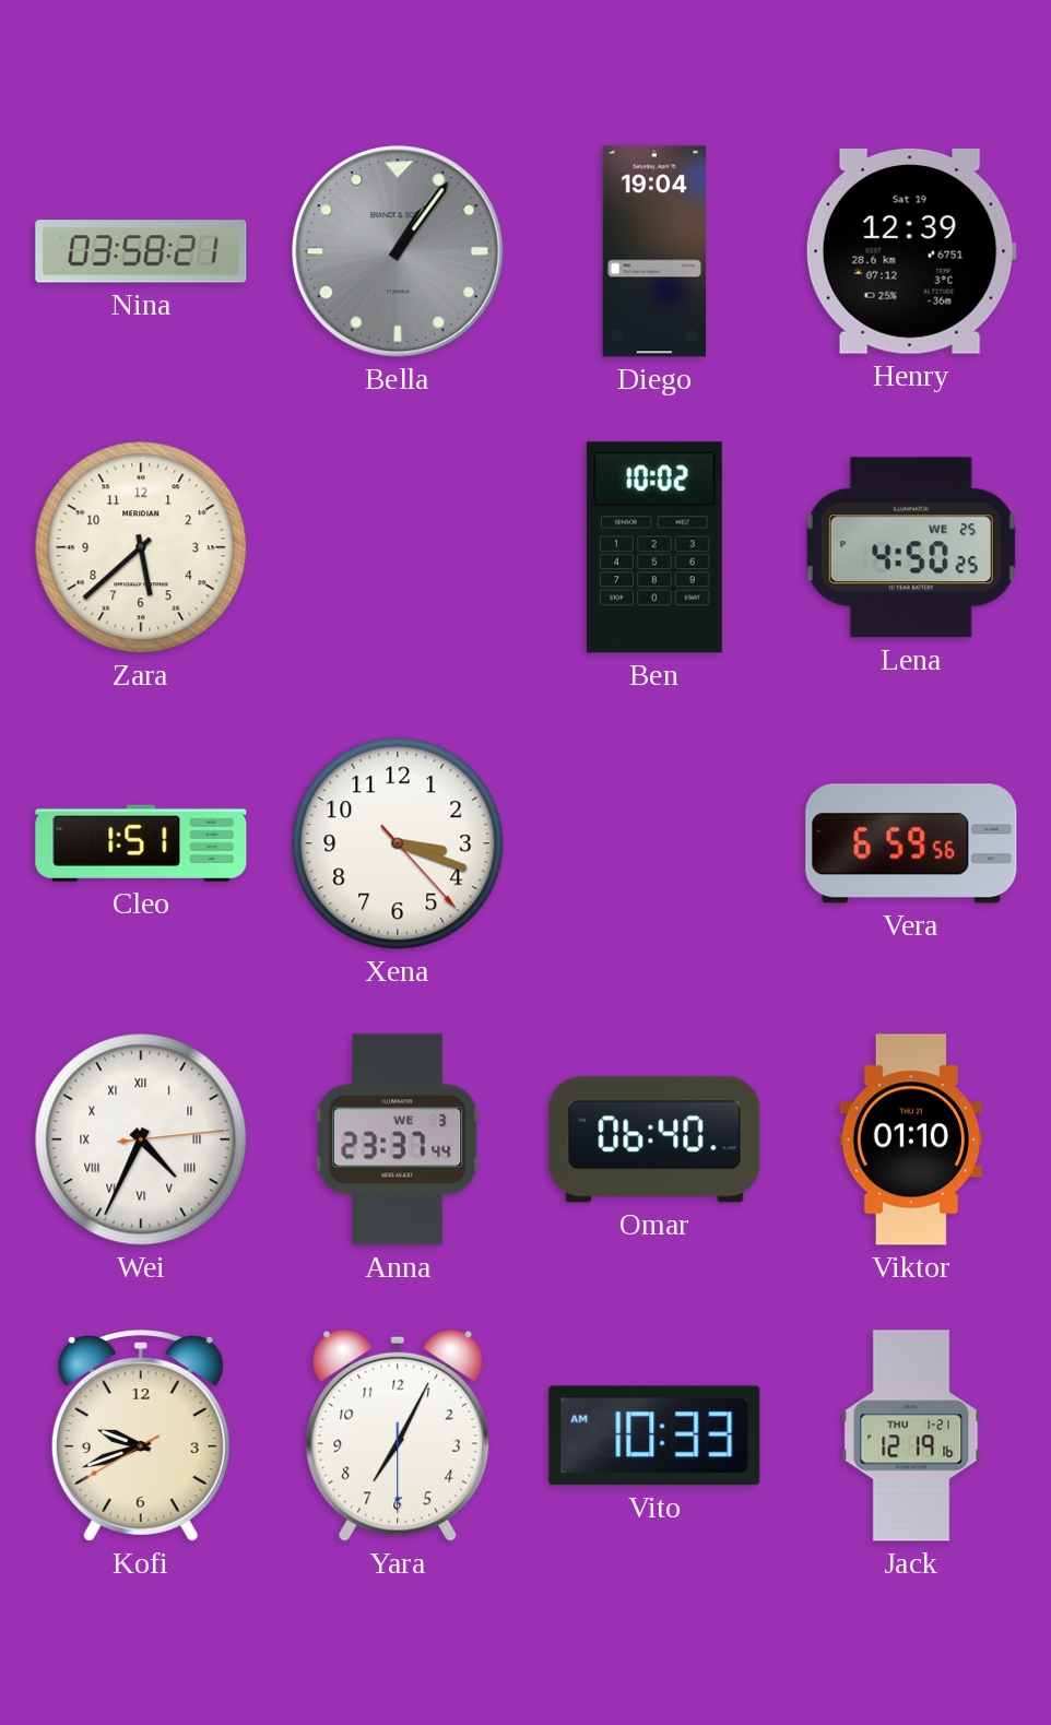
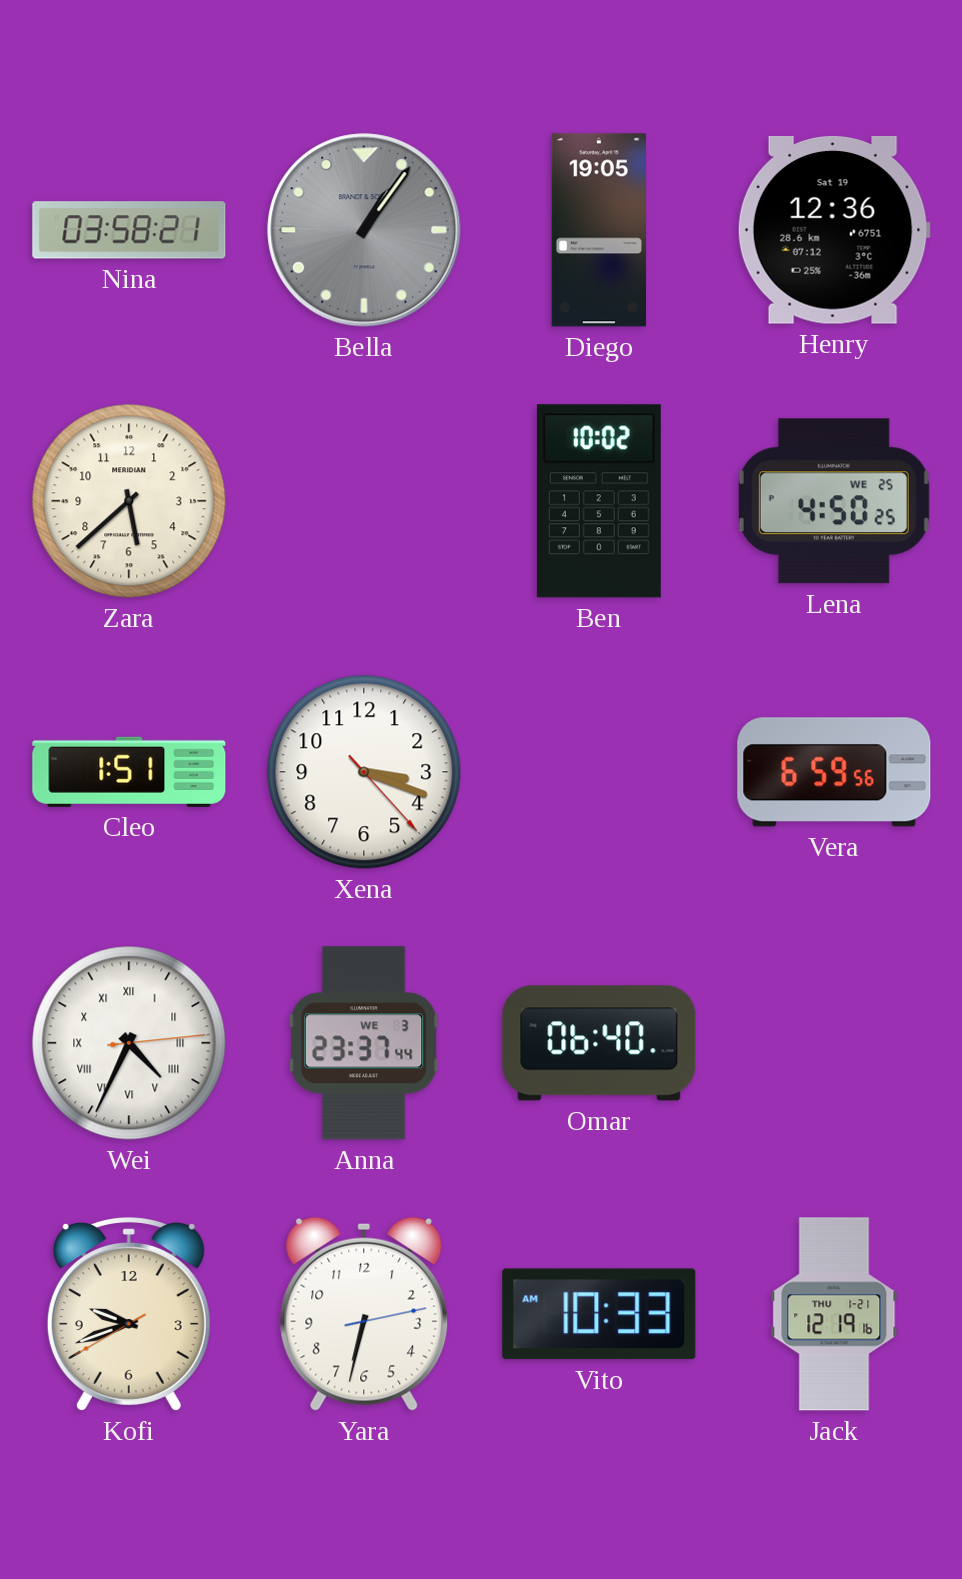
Diego: 19:04 -> 19:05
Henry: 12:39 -> 12:36
Viktor: 01:10 -> none
Yara: 7:04 -> 6:32
